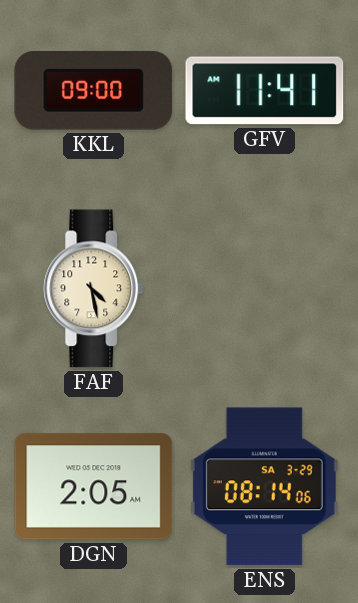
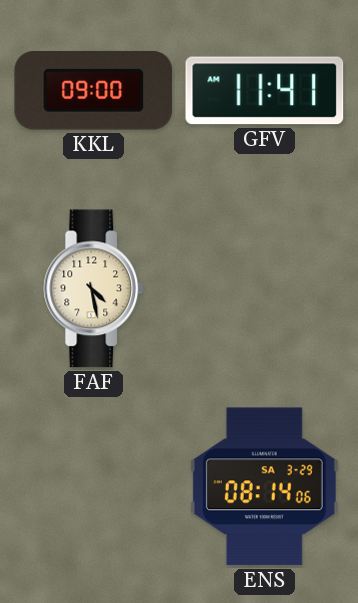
DGN: 2:05 -> none
